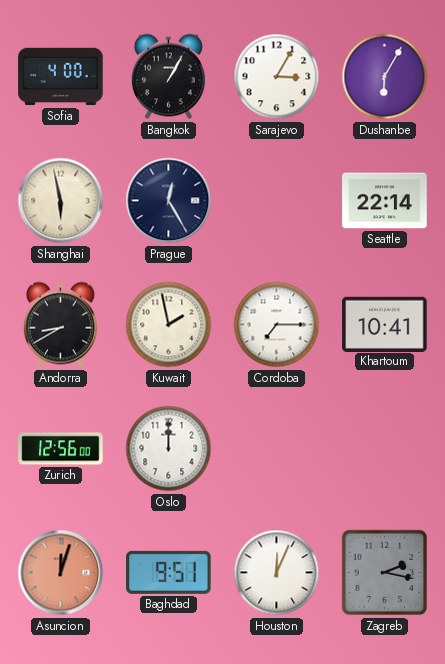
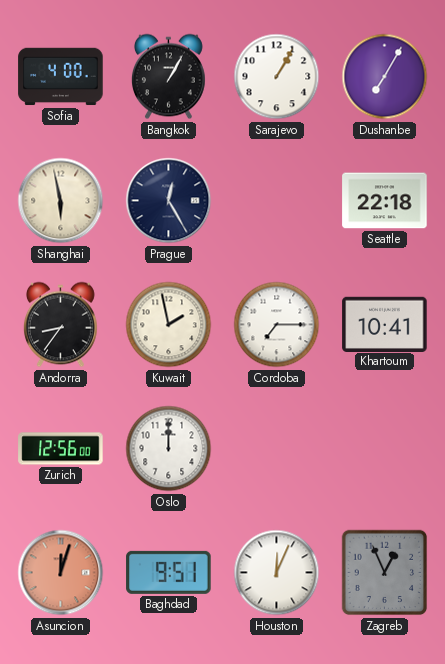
Sarajevo: 3:05 -> 1:05
Dushanbe: 6:05 -> 7:05
Seattle: 22:14 -> 22:18
Andorra: 8:40 -> 8:36
Zagreb: 2:17 -> 12:56
